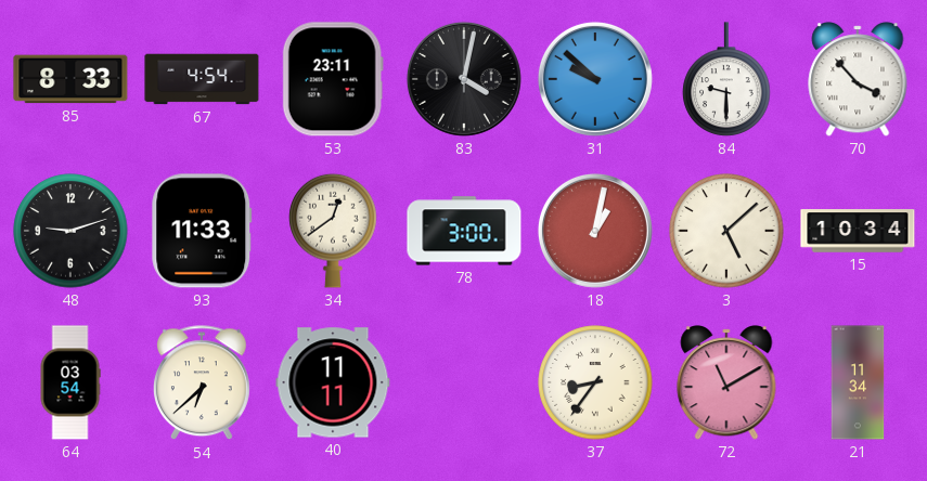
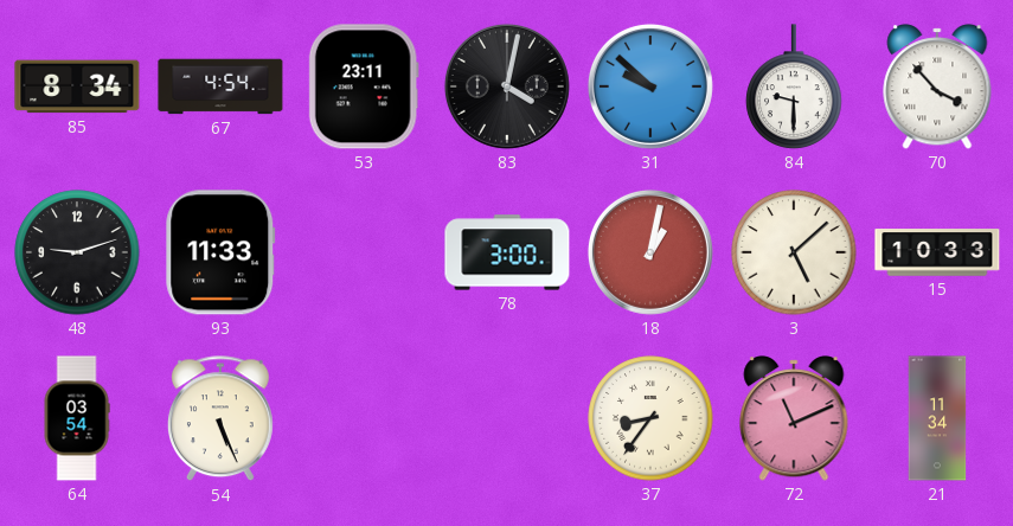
85: 8:33 -> 8:34
34: 12:39 -> none
15: 10:34 -> 10:33
54: 6:38 -> 5:26
40: 11:11 -> none
72: 11:10 -> 11:11
